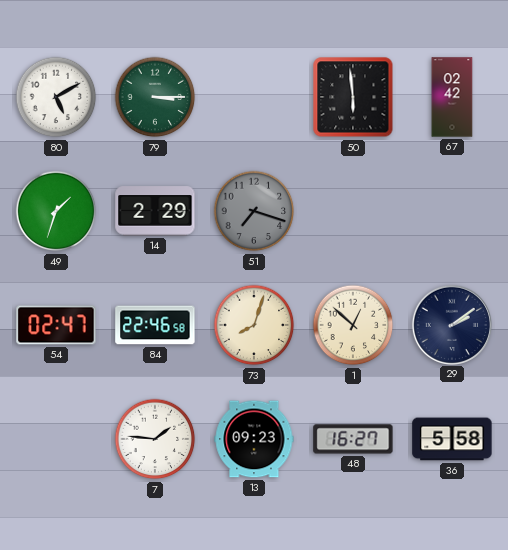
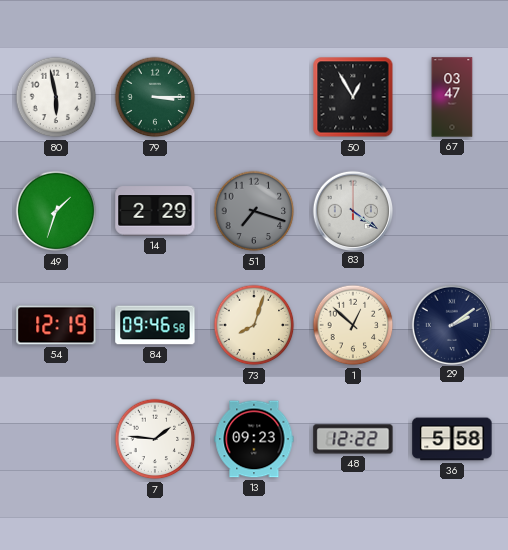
80: 5:10 -> 5:58
50: 5:59 -> 12:55
67: 02:42 -> 03:47
83: none -> 4:21
54: 02:47 -> 12:19
84: 22:46 -> 09:46
48: 16:27 -> 12:22
